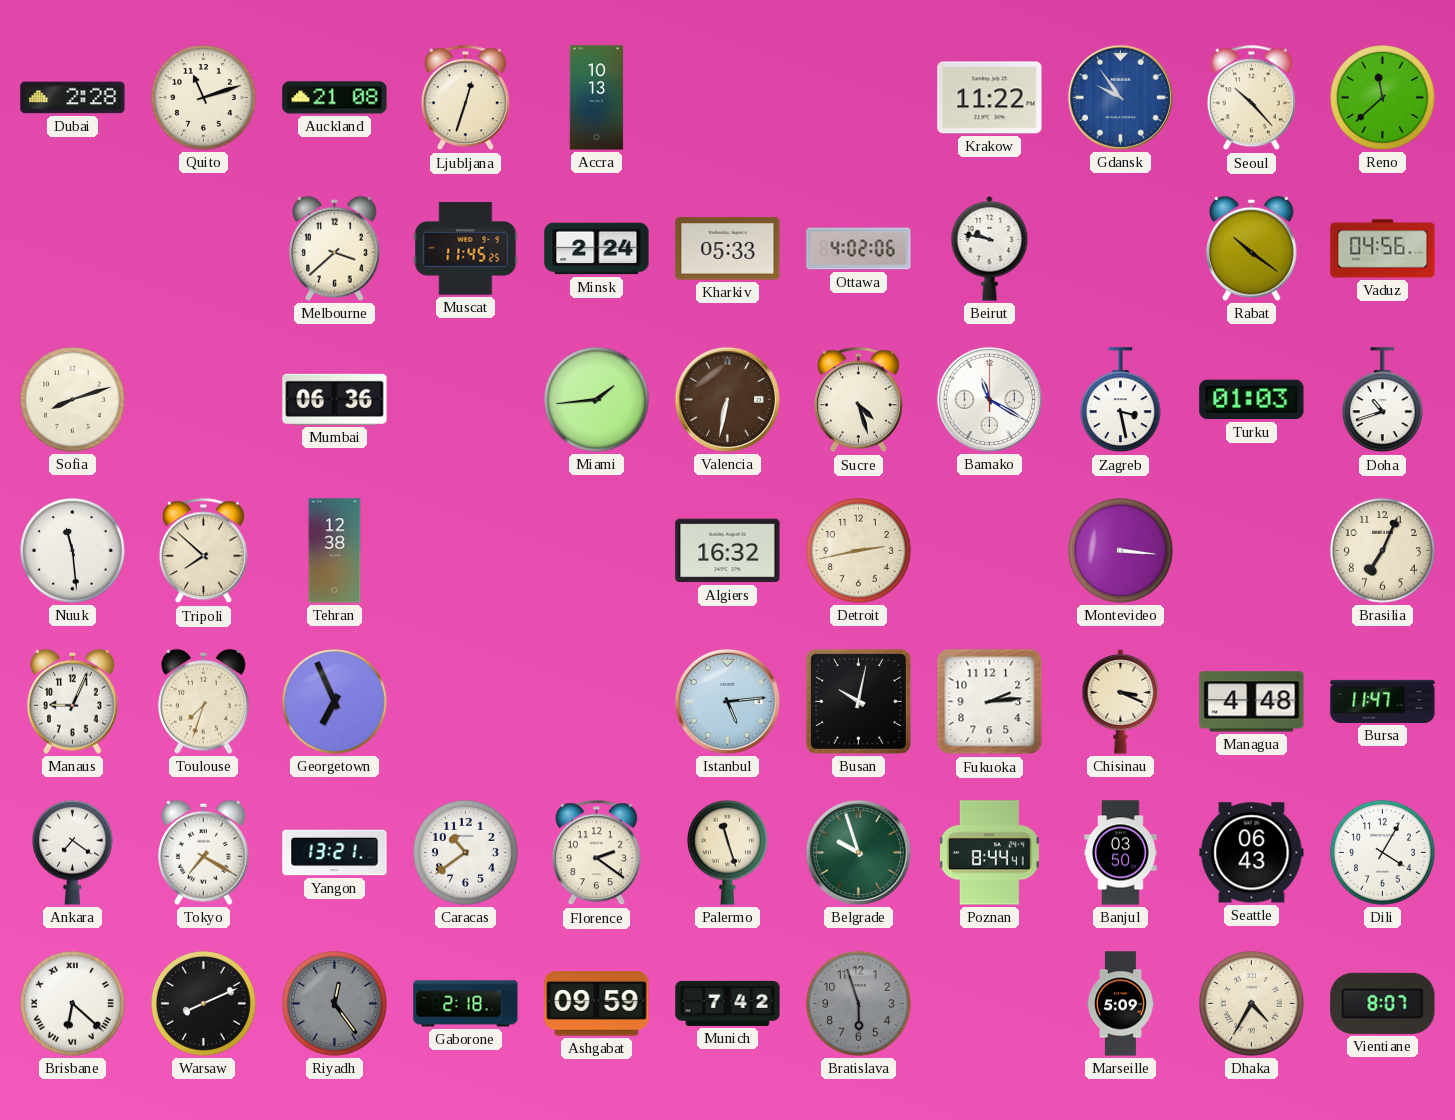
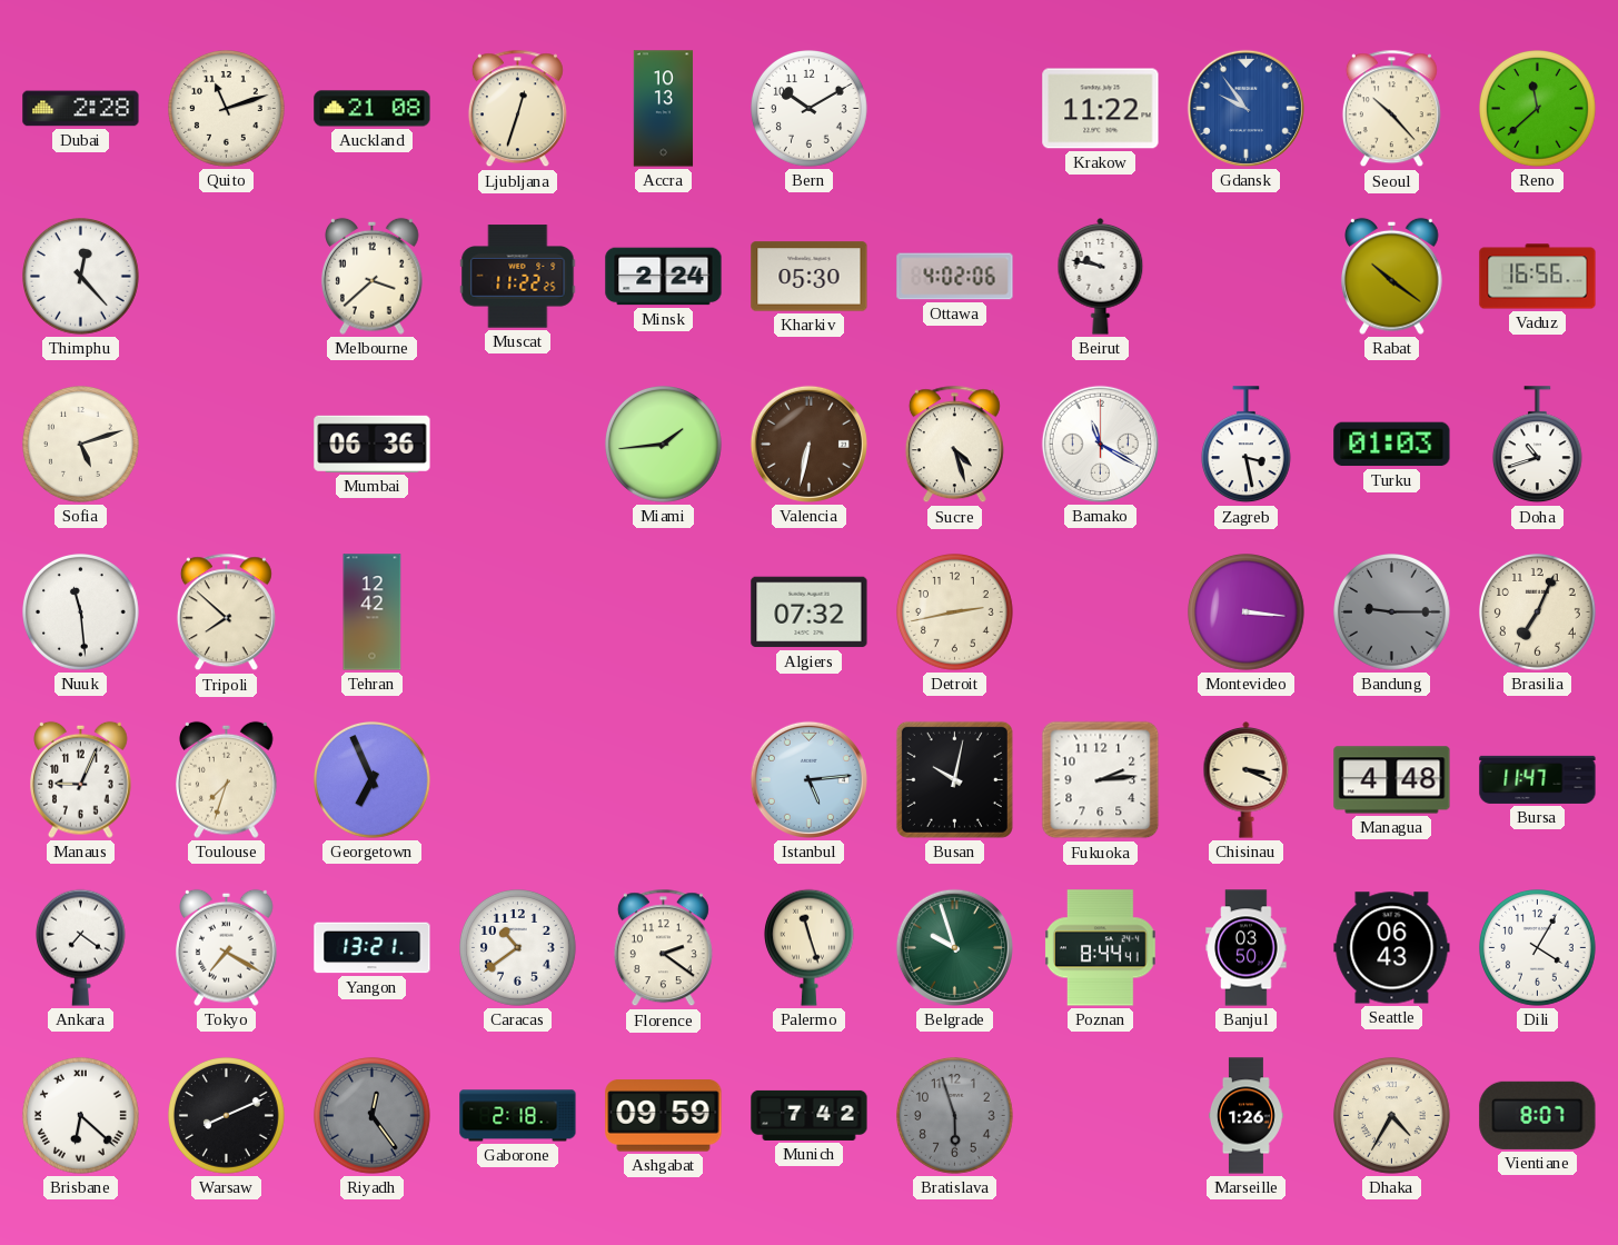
Bern: none -> 10:10
Thimphu: none -> 12:23
Muscat: 11:45 -> 11:22
Kharkiv: 05:33 -> 05:30
Vaduz: 04:56 -> 16:56
Sofia: 8:12 -> 5:12
Tehran: 12:38 -> 12:42
Algiers: 16:32 -> 07:32
Bandung: none -> 9:15
Marseille: 5:09 -> 1:26
